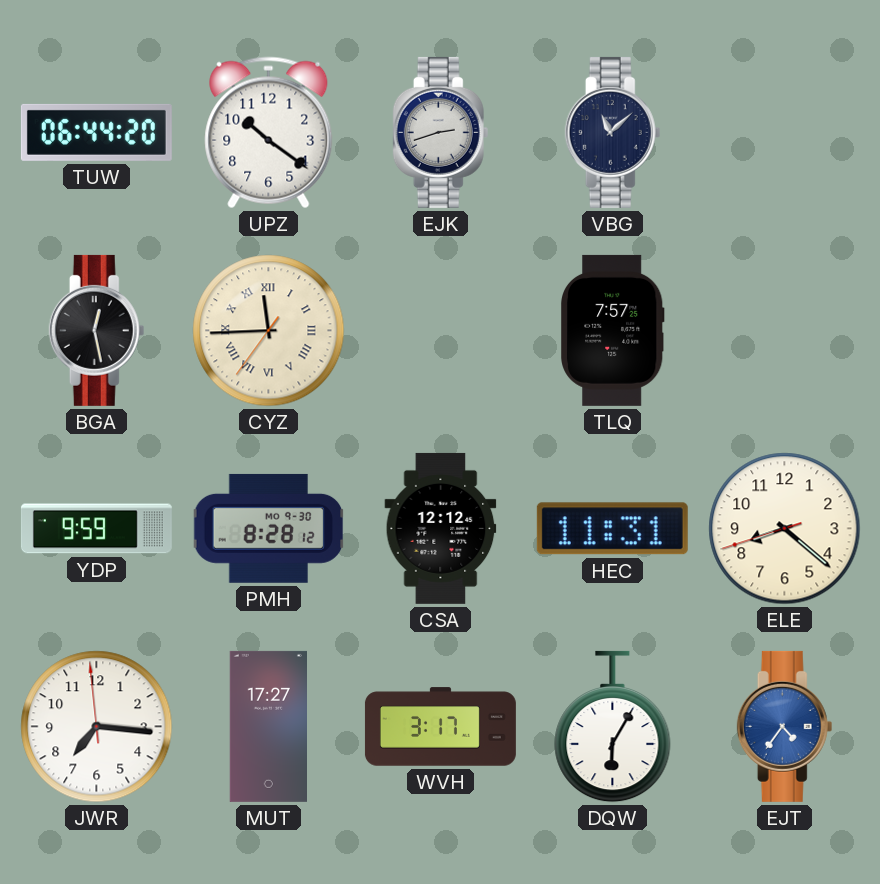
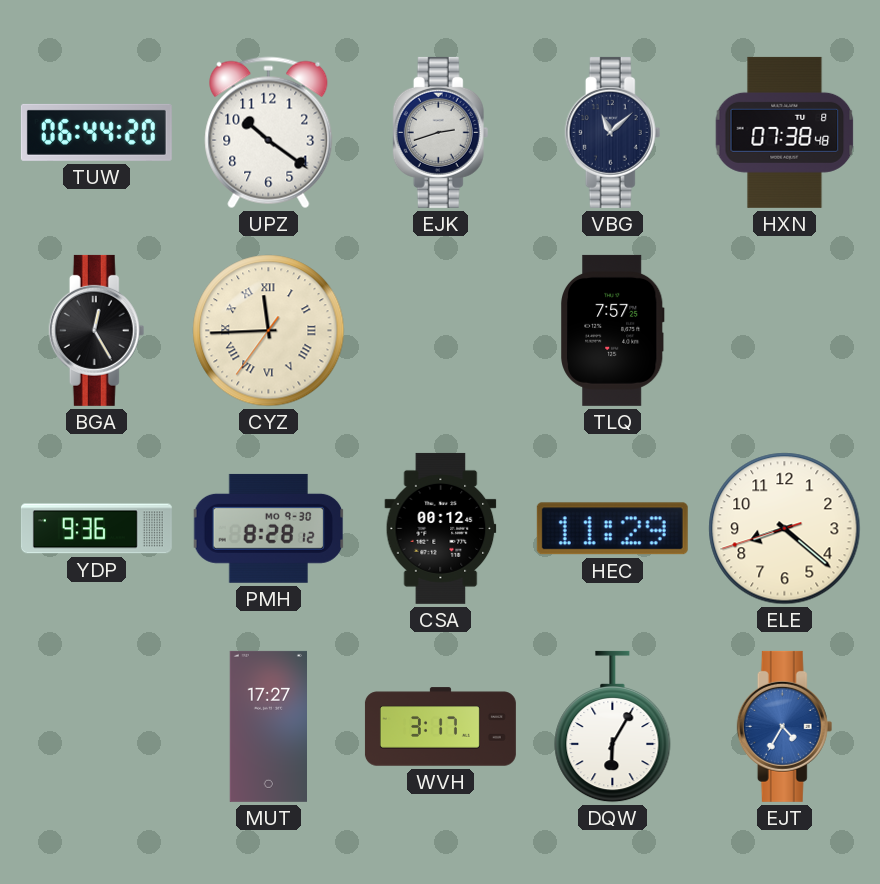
HXN: none -> 07:38
BGA: 12:28 -> 12:25
YDP: 9:59 -> 9:36
CSA: 12:12 -> 00:12
HEC: 11:31 -> 11:29
JWR: 7:15 -> none
EJT: 4:36 -> 4:35
